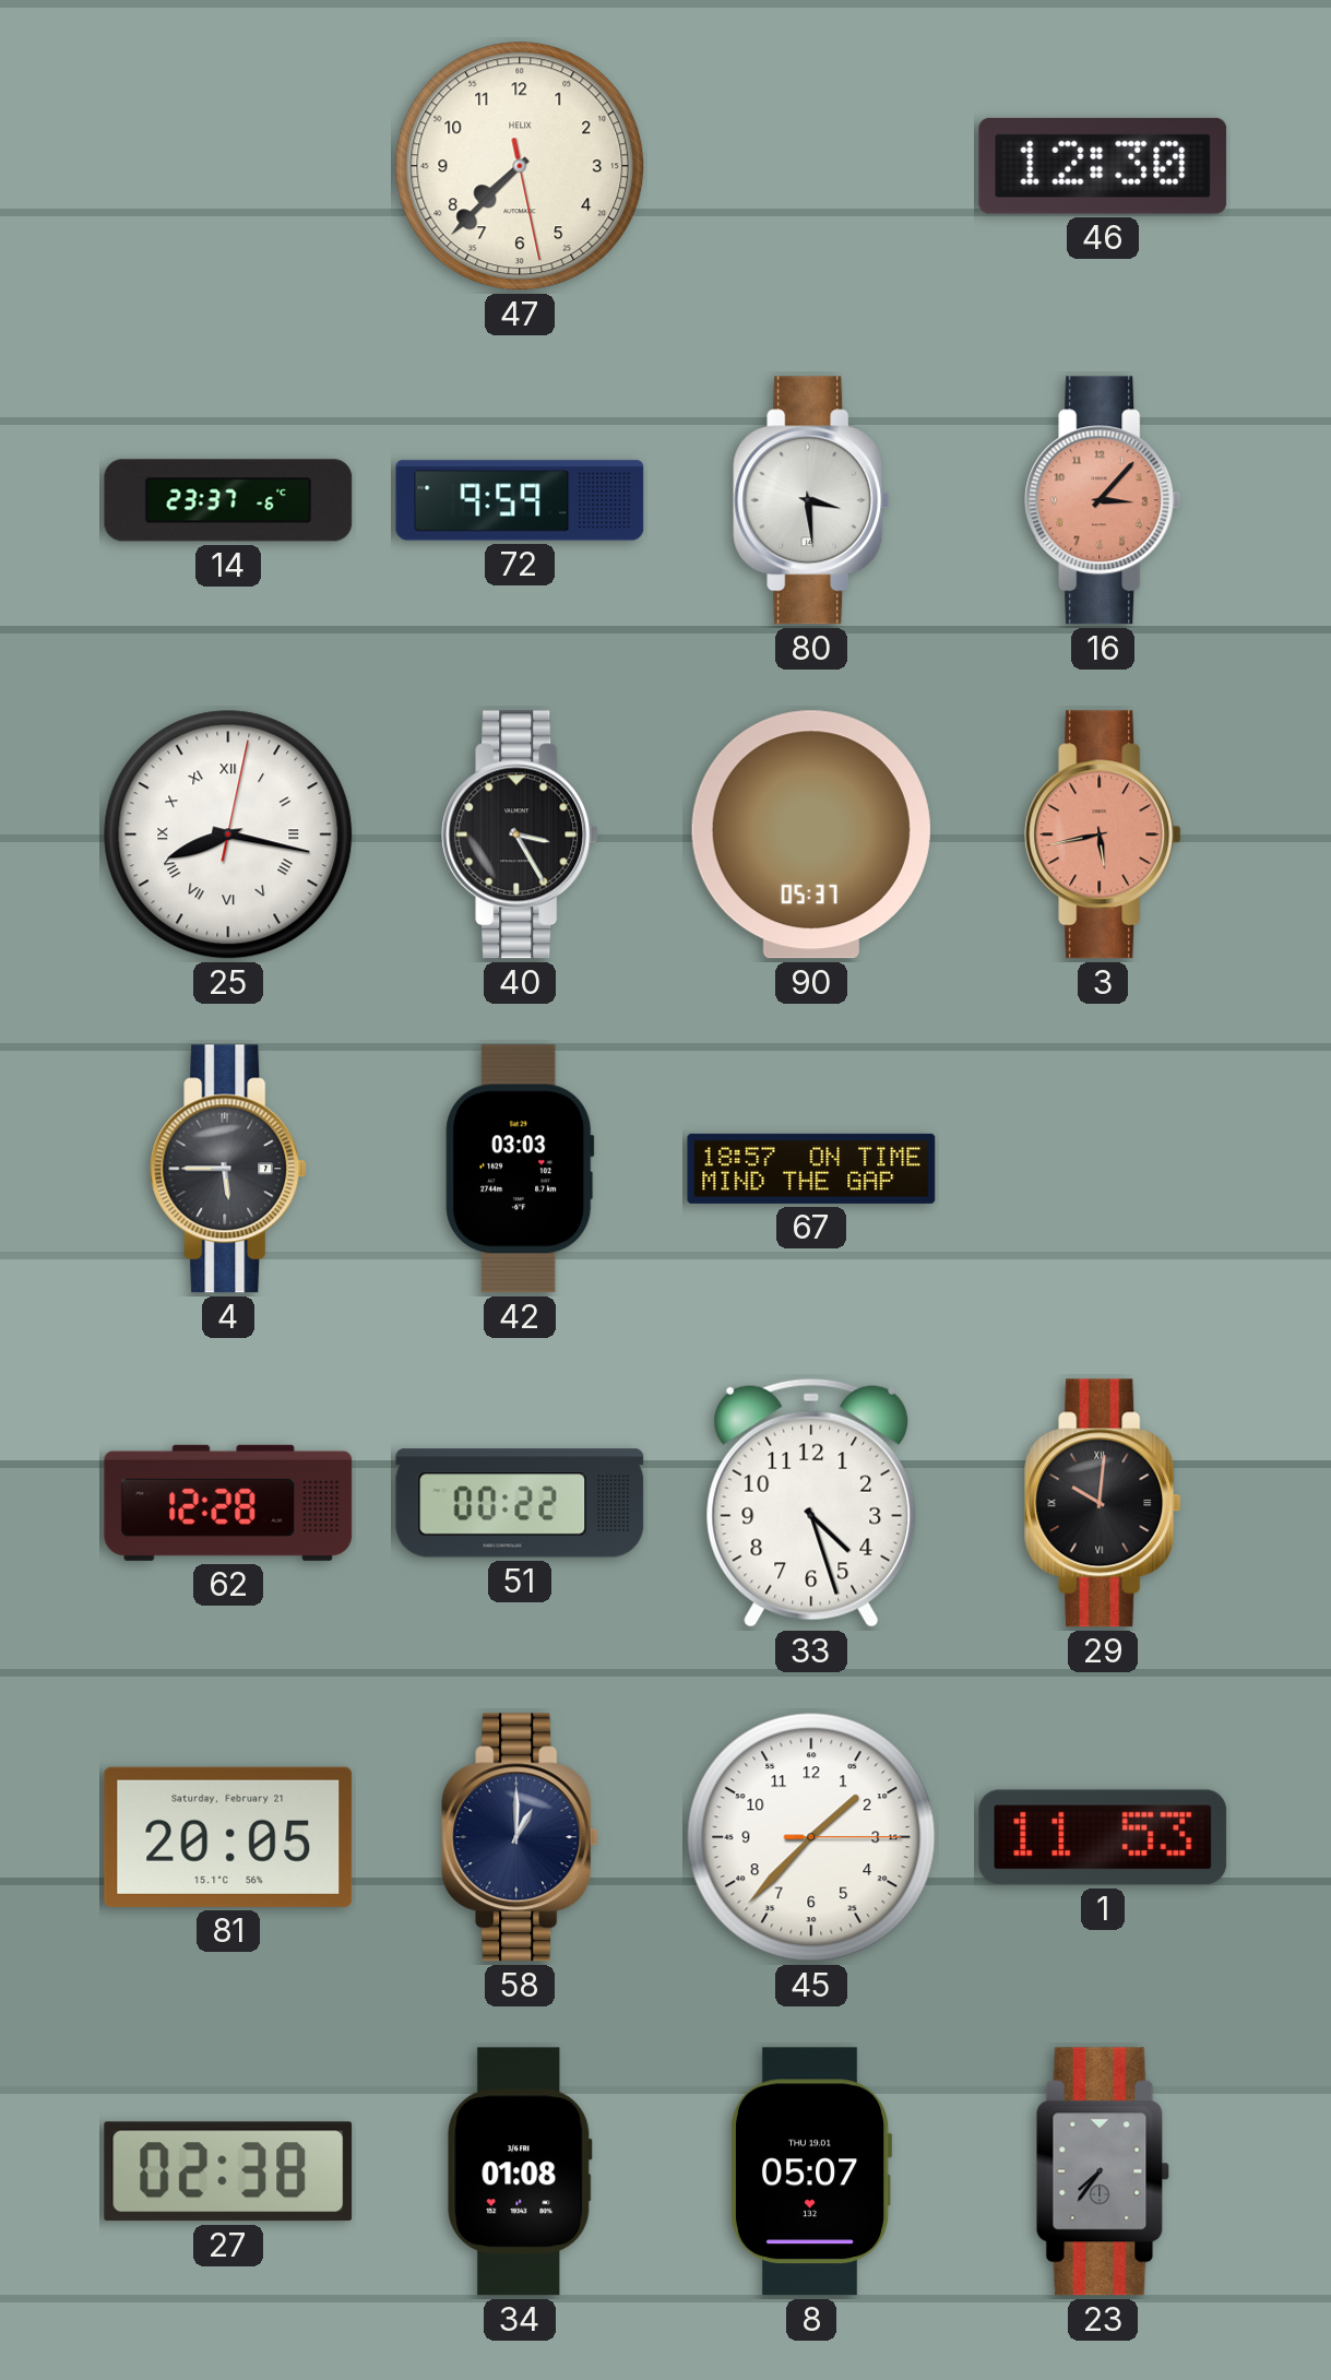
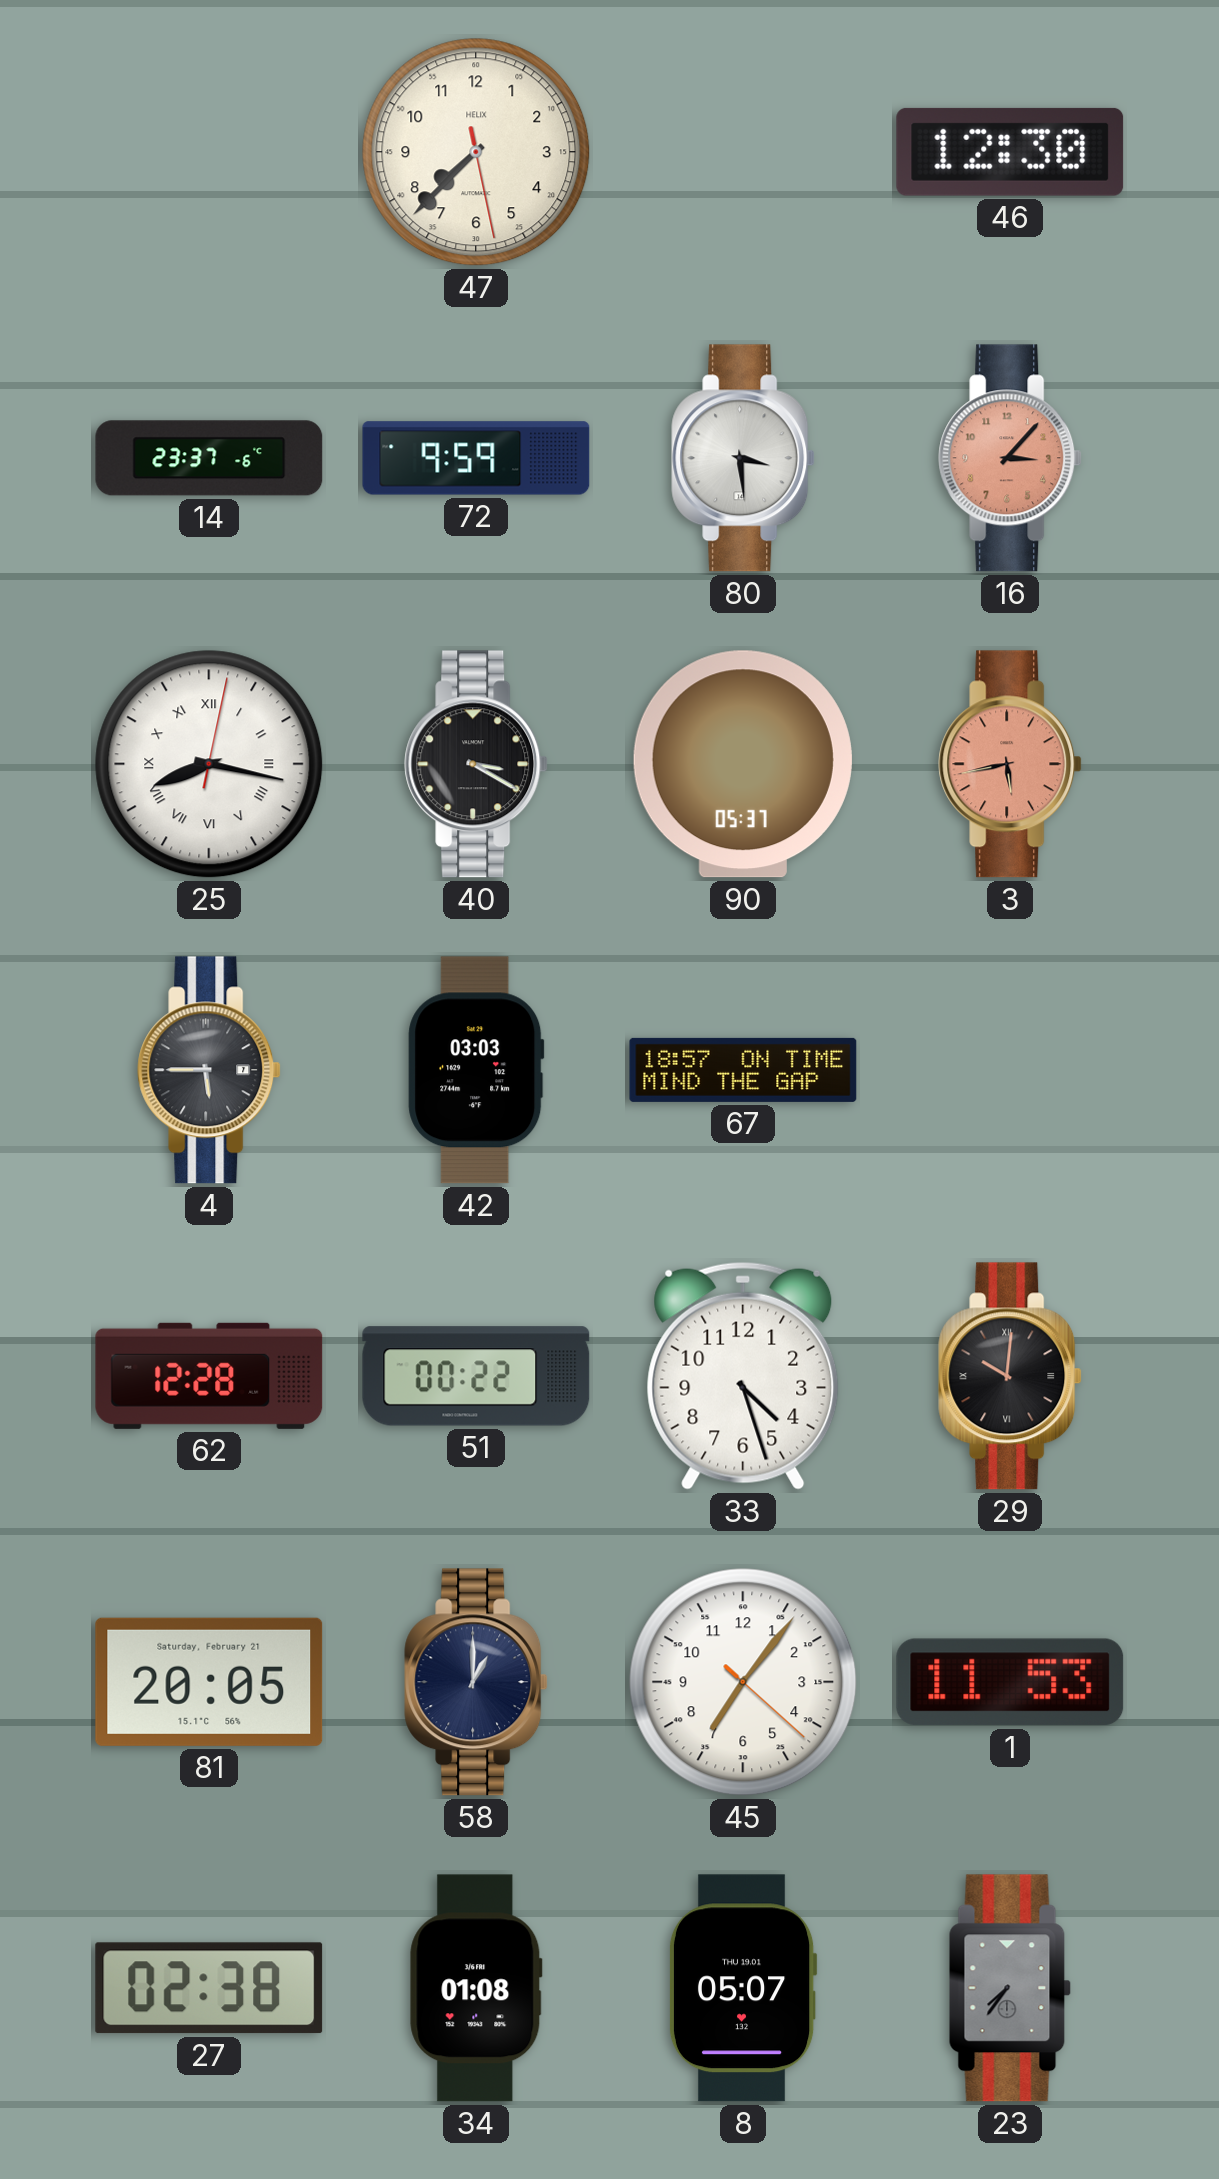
40: 3:25 -> 3:20
45: 1:37 -> 7:06
